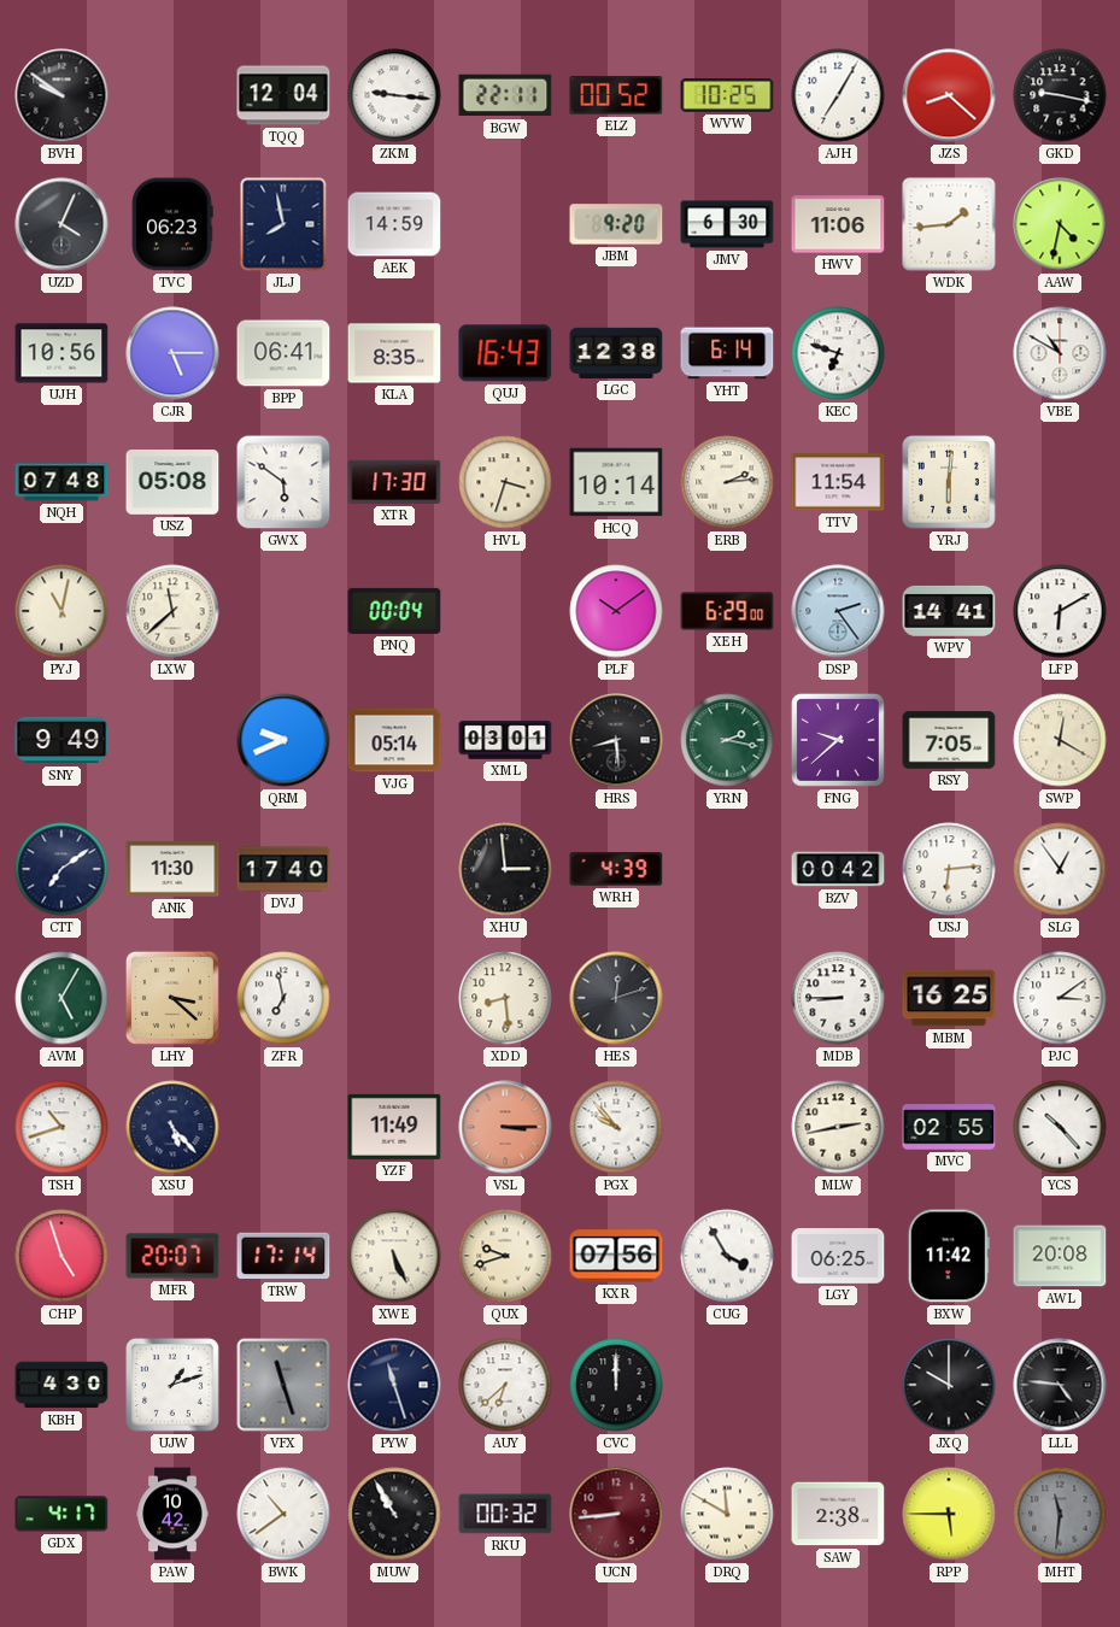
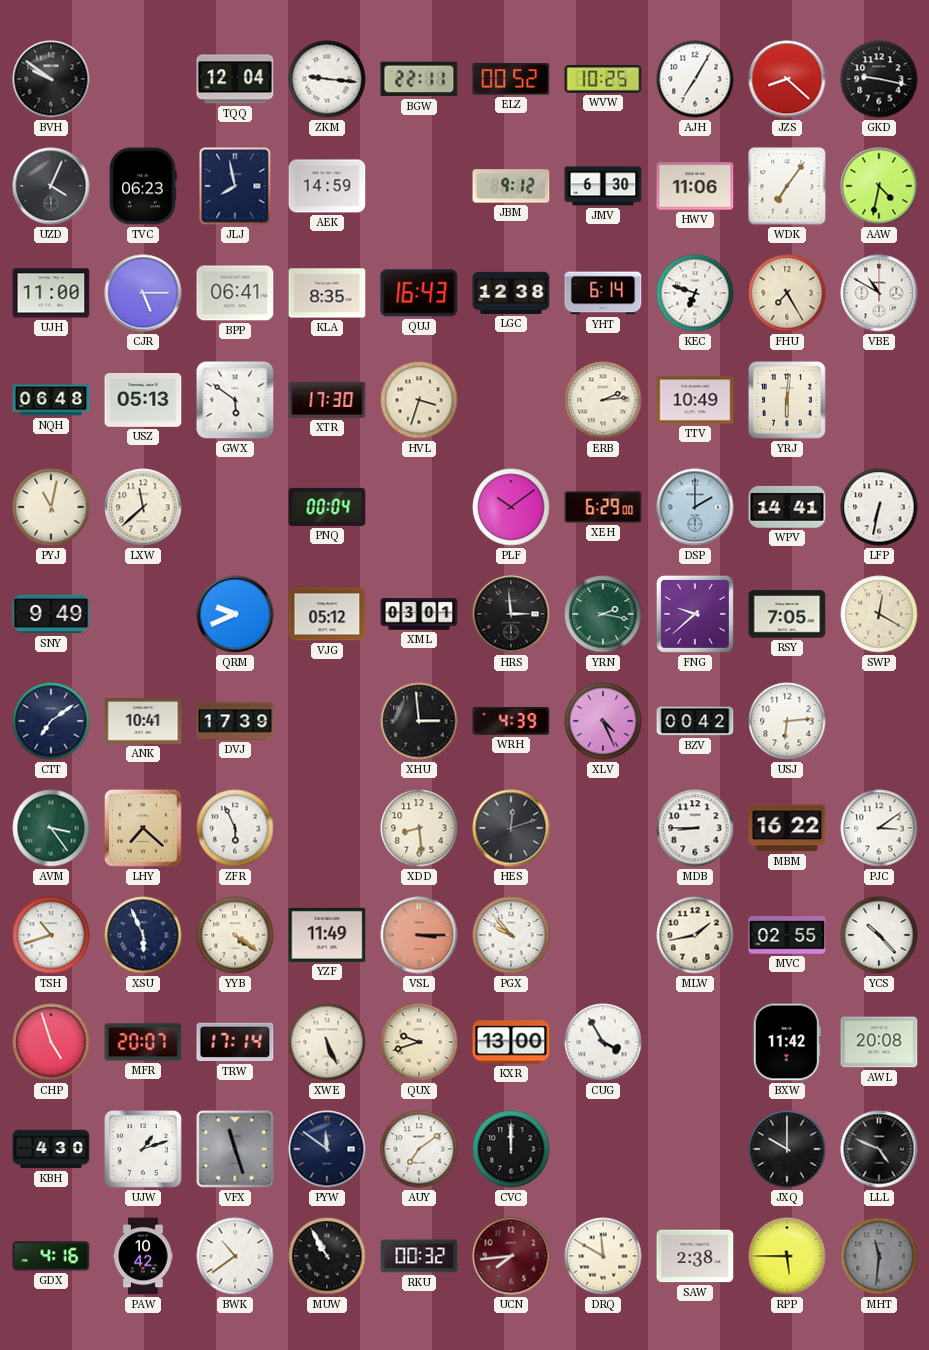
JBM: 9:20 -> 9:12
WDK: 1:44 -> 7:06
UJH: 10:56 -> 11:00
FHU: none -> 7:25
NQH: 07:48 -> 06:48
USZ: 05:08 -> 05:13
HCQ: 10:14 -> none
TTV: 11:54 -> 10:49
DSP: 2:24 -> 2:00
LFP: 6:10 -> 6:32
VJG: 05:14 -> 05:12
HRS: 8:29 -> 2:59
ANK: 11:30 -> 10:41
DVJ: 17:40 -> 17:39
XLV: none -> 4:26
SLG: 12:54 -> none
AVM: 5:05 -> 3:24
LHY: 3:22 -> 7:22
ZFR: 6:58 -> 5:56
MBM: 16:25 -> 16:22
XSU: 5:23 -> 5:56
YYB: none -> 4:21
MLW: 2:43 -> 1:43
KXR: 07:56 -> 13:00
LGY: 06:25 -> none
PYW: 11:27 -> 11:51
AUY: 6:38 -> 7:09
LLL: 4:46 -> 4:49
GDX: 4:17 -> 4:16
UCN: 8:44 -> 7:44
